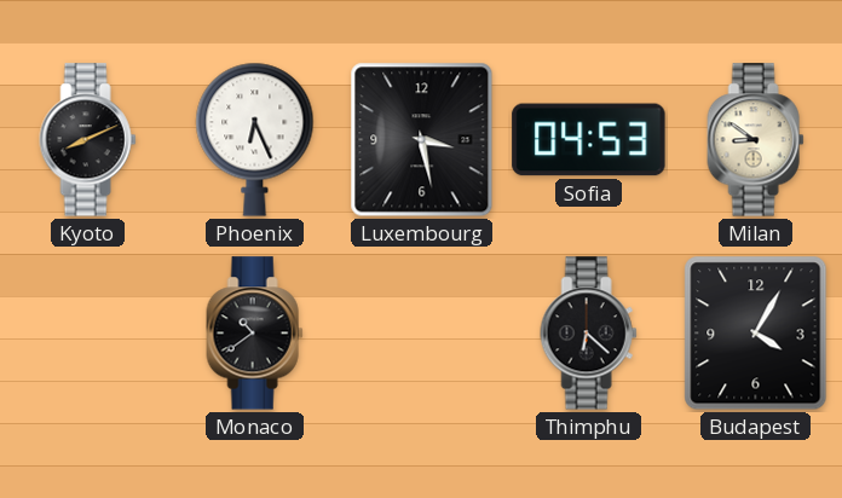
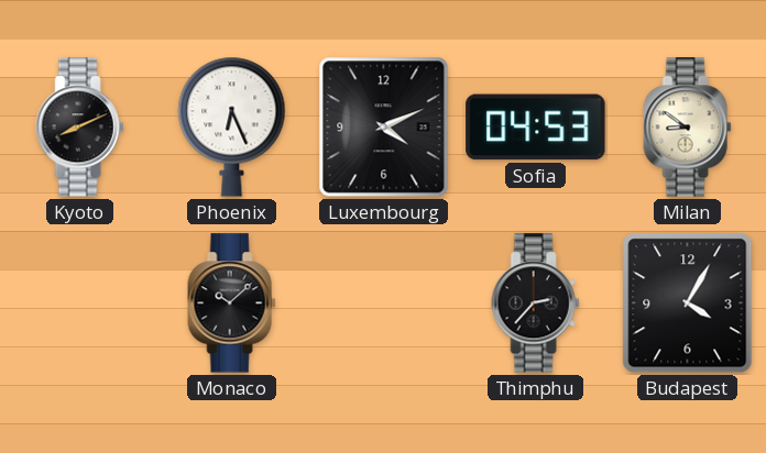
Luxembourg: 3:28 -> 4:11
Monaco: 10:39 -> 10:08
Thimphu: 6:22 -> 2:37
